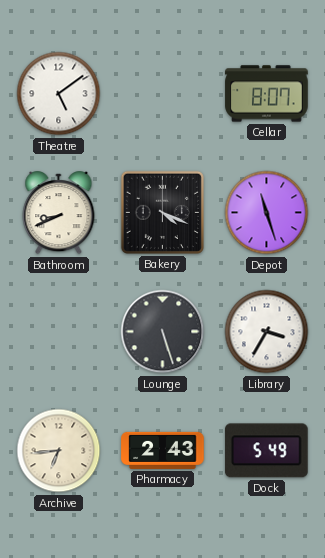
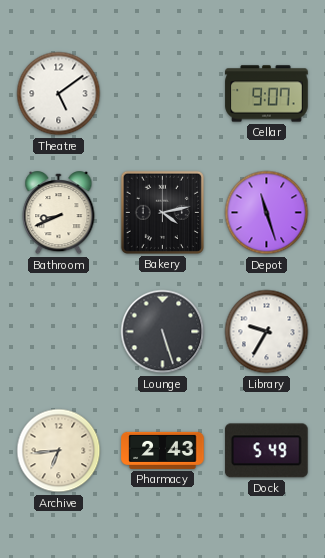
Cellar: 8:07 -> 9:07
Bakery: 4:19 -> 4:13
Library: 3:35 -> 9:35
